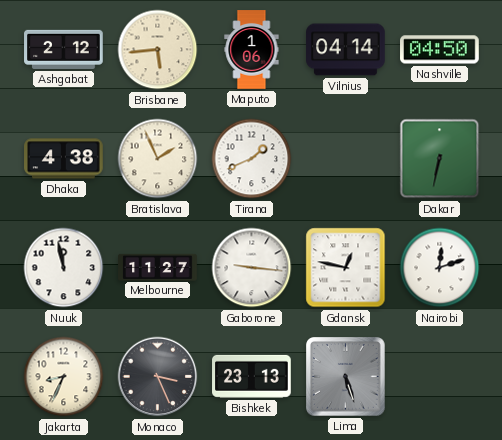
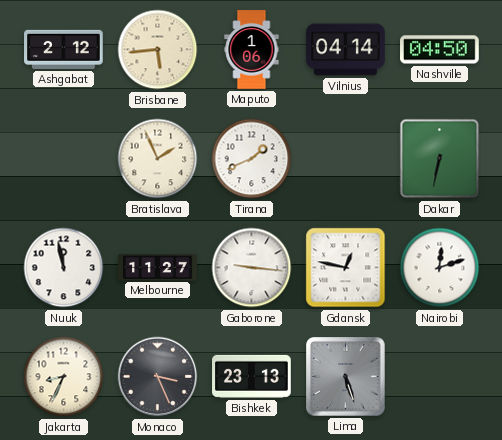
Dhaka: 4:38 -> none
